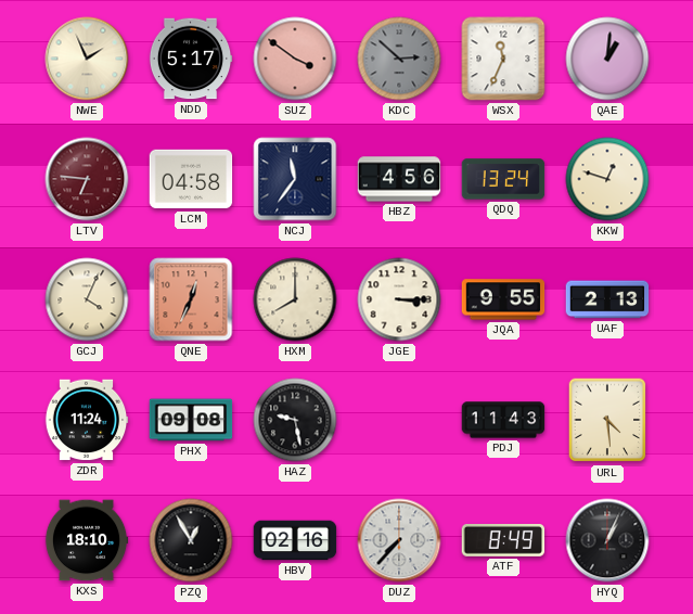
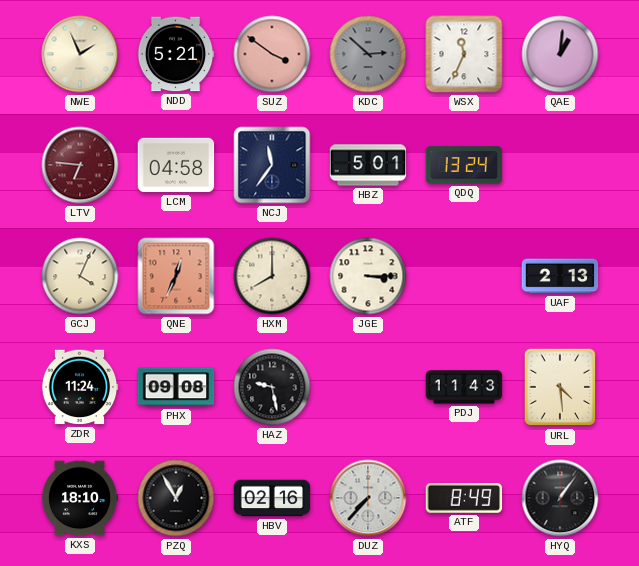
NDD: 5:17 -> 5:21
HBZ: 4:56 -> 5:01
KKW: 12:48 -> none
JQA: 9:55 -> none
HYQ: 1:04 -> 1:06
